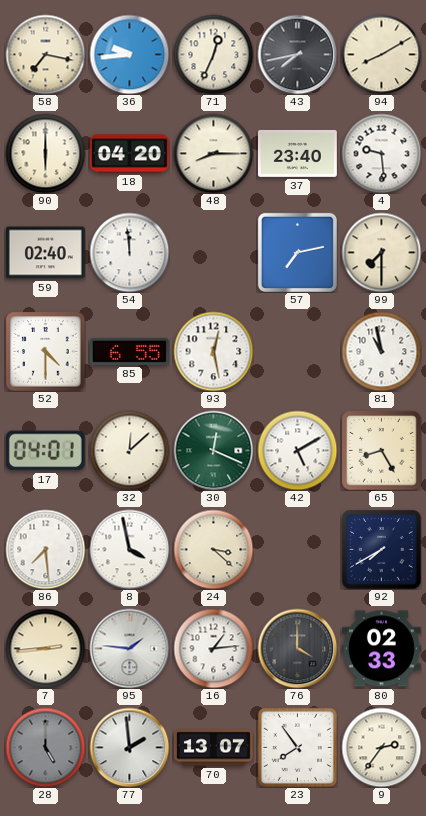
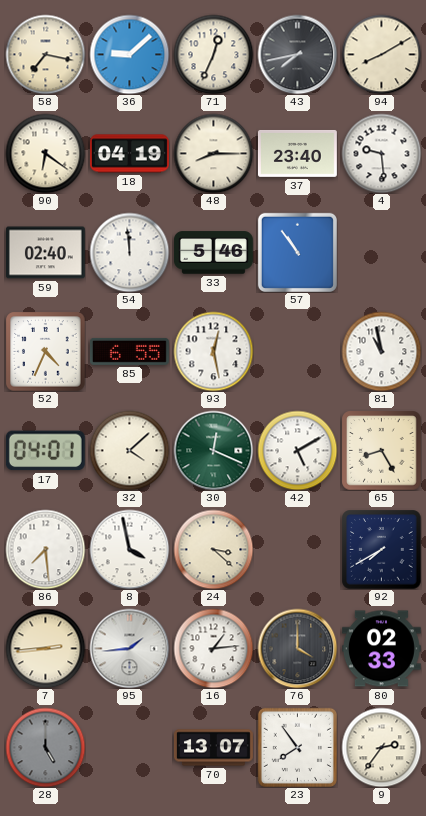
36: 9:44 -> 9:08
90: 6:00 -> 6:21
18: 04:20 -> 04:19
33: none -> 5:46
57: 7:13 -> 10:54
99: 7:30 -> none
52: 4:30 -> 4:34
32: 12:08 -> 4:08
95: 1:46 -> 1:44
77: 1:59 -> none
